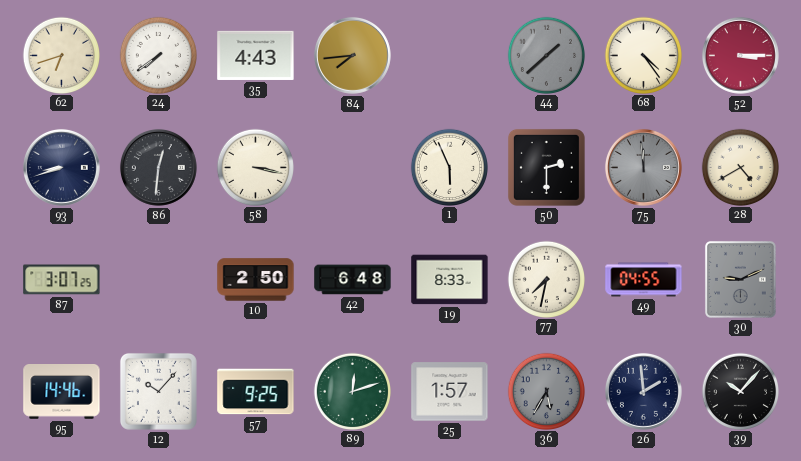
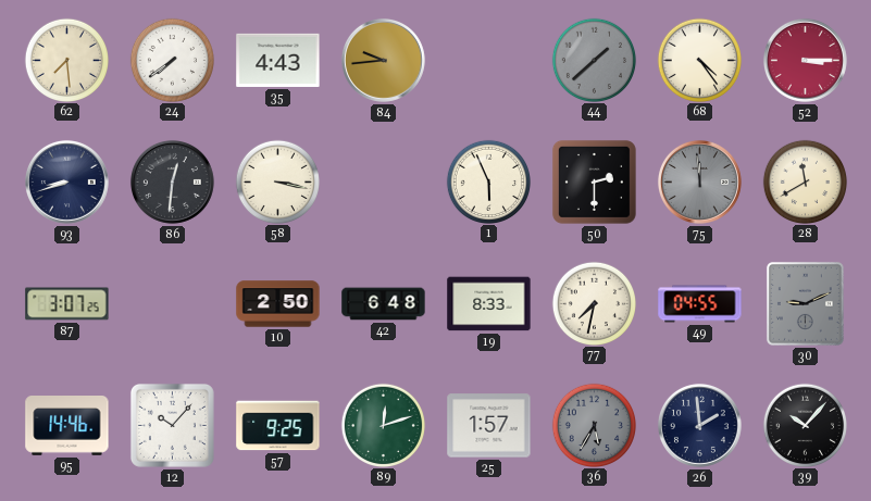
62: 6:42 -> 7:29
84: 7:44 -> 9:44
28: 4:40 -> 11:40
